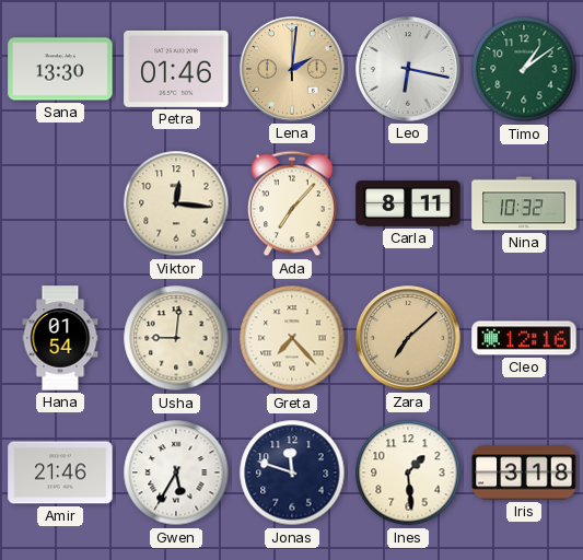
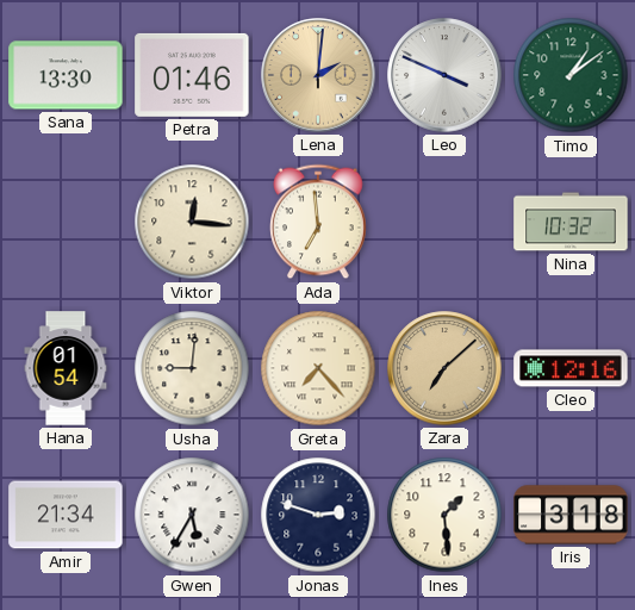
Leo: 6:17 -> 3:49
Ada: 7:07 -> 6:59
Carla: 8:11 -> none
Amir: 21:46 -> 21:34
Jonas: 11:48 -> 2:48
